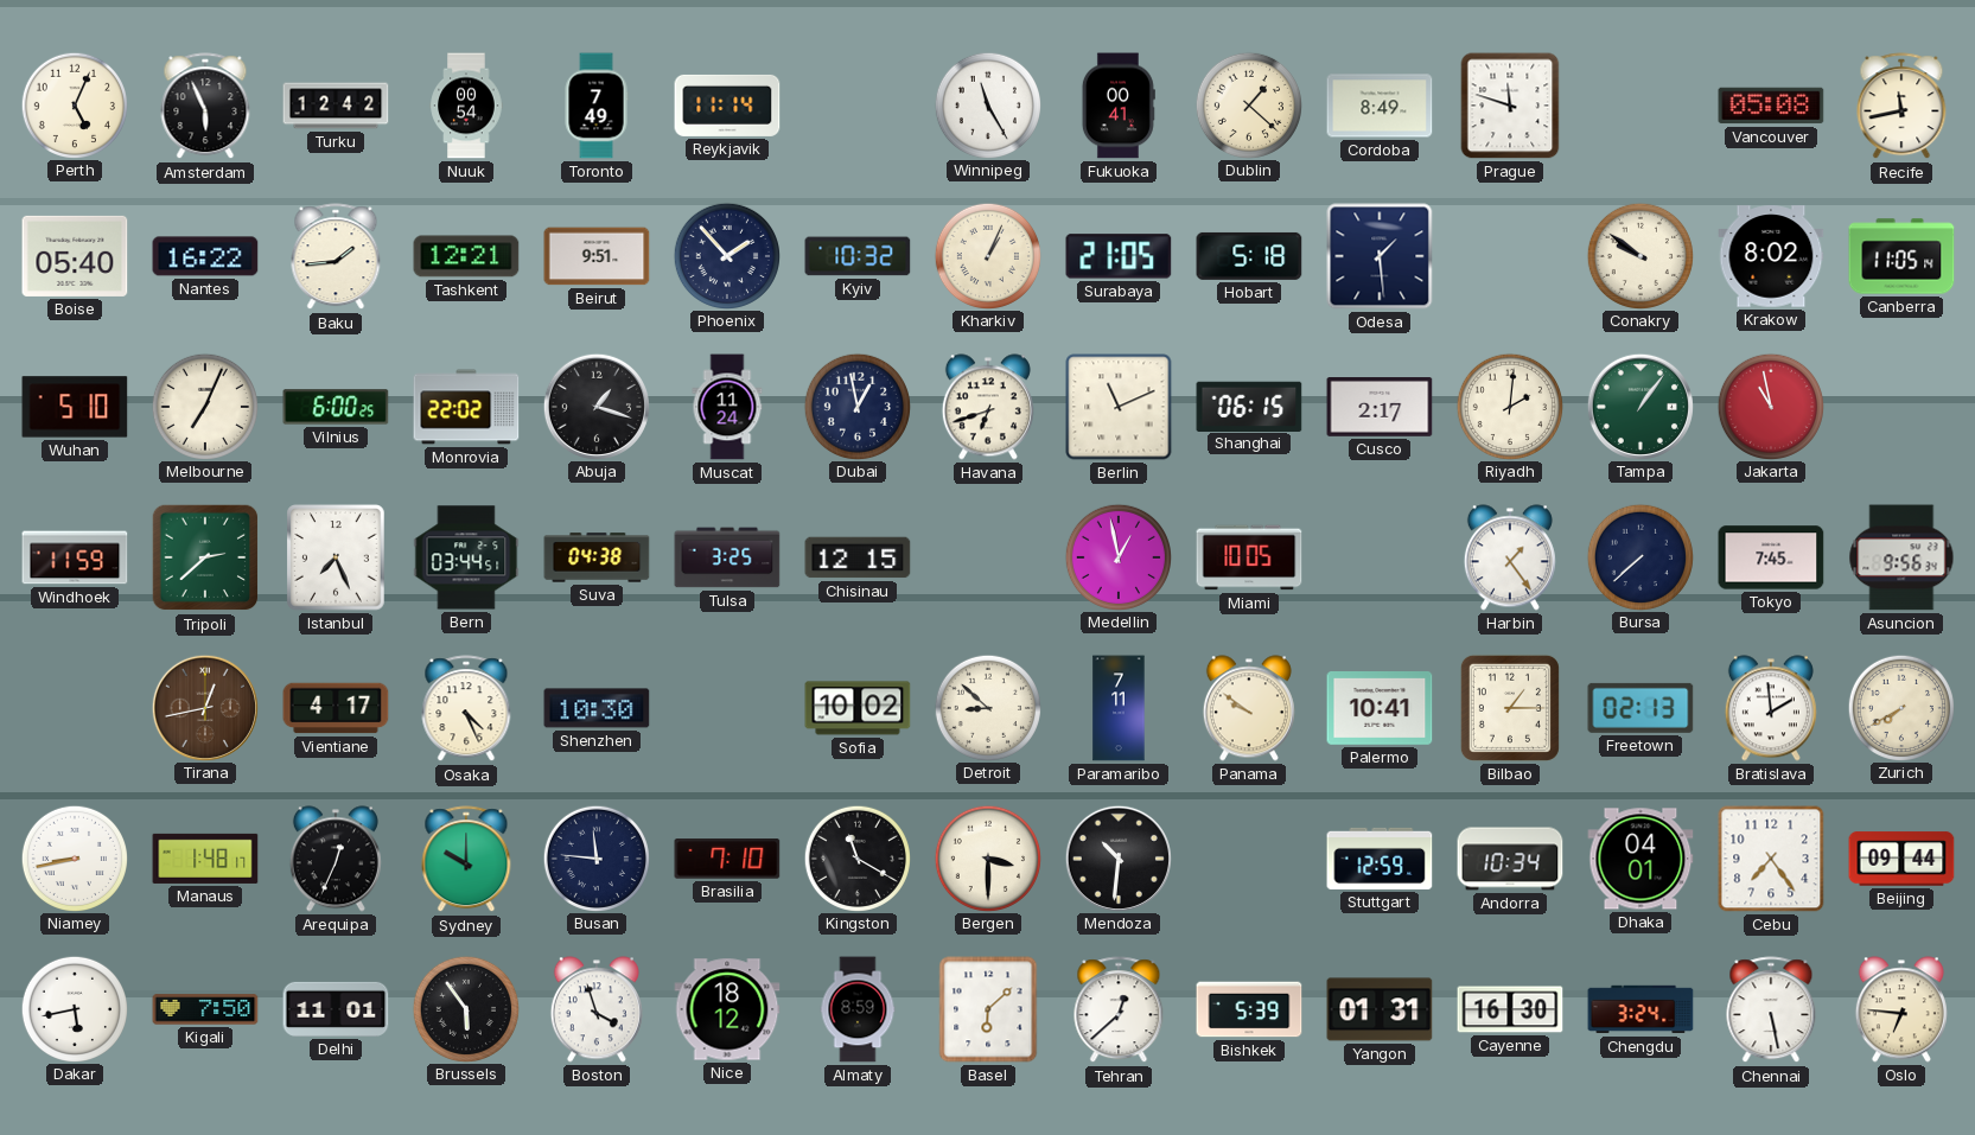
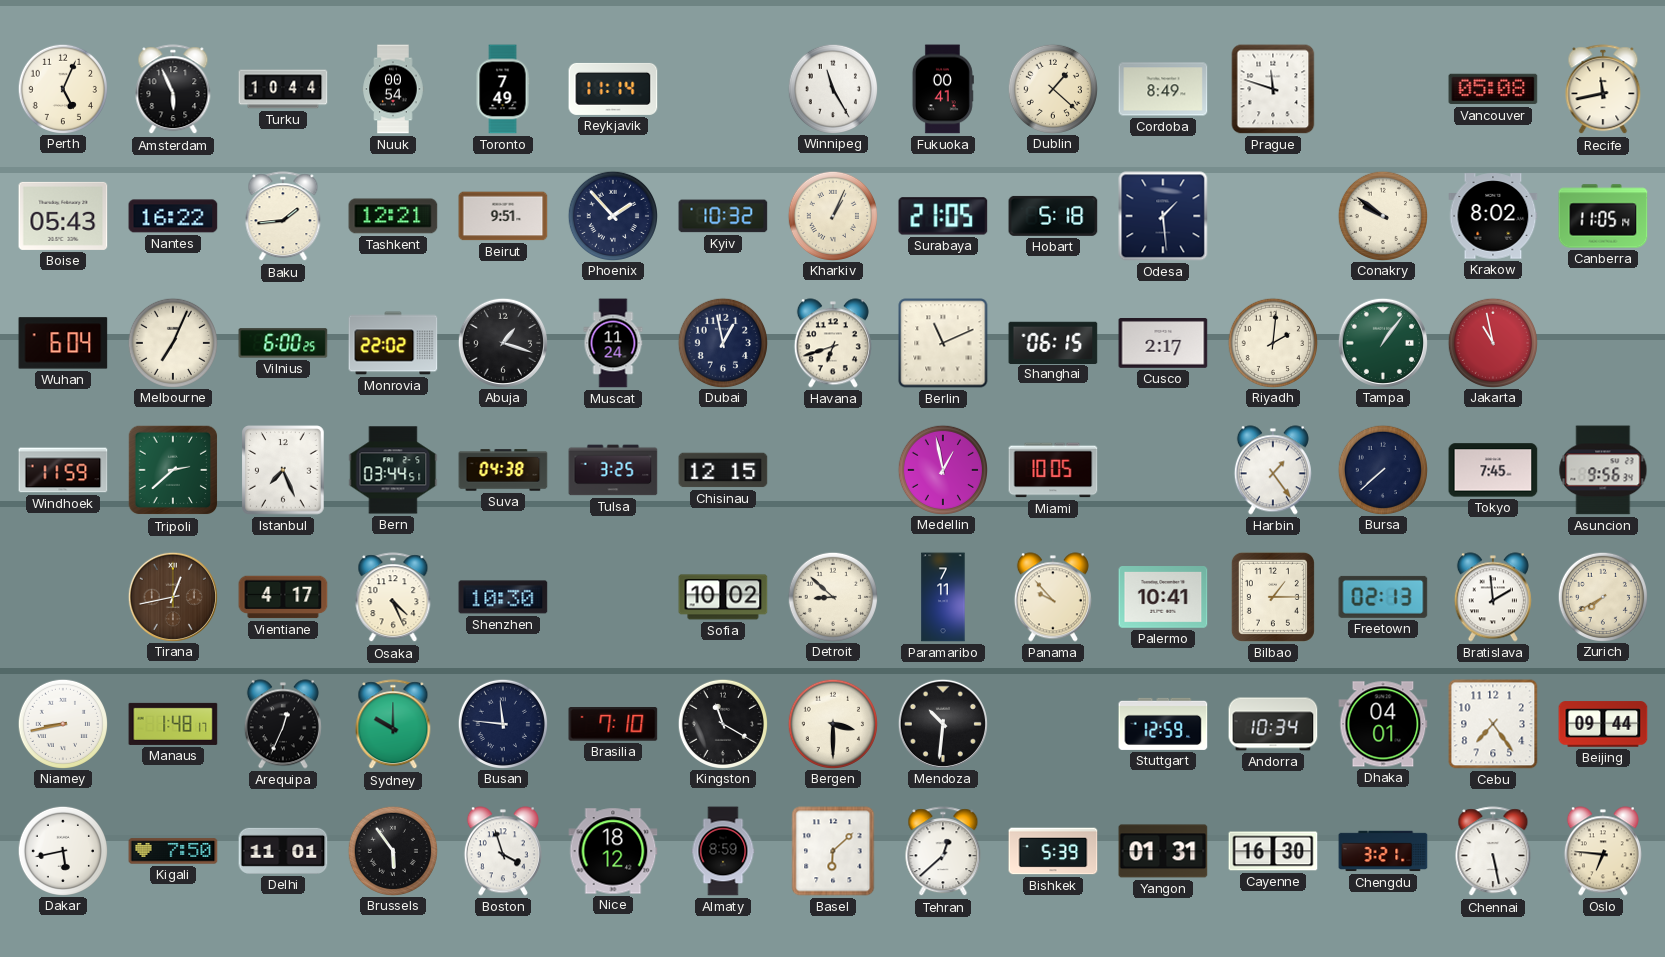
Turku: 12:42 -> 10:44
Boise: 05:40 -> 05:43
Wuhan: 5:10 -> 6:04
Panama: 9:51 -> 9:53
Chengdu: 3:24 -> 3:21
